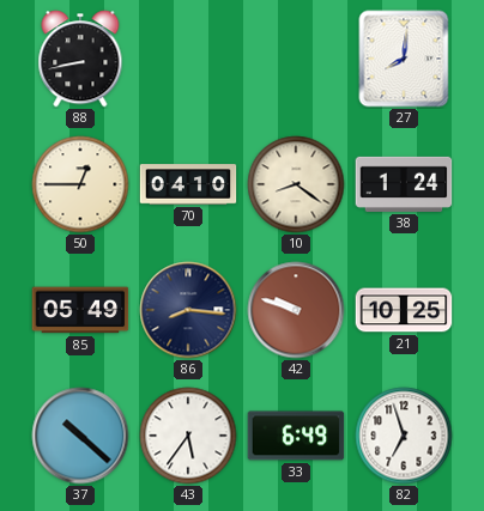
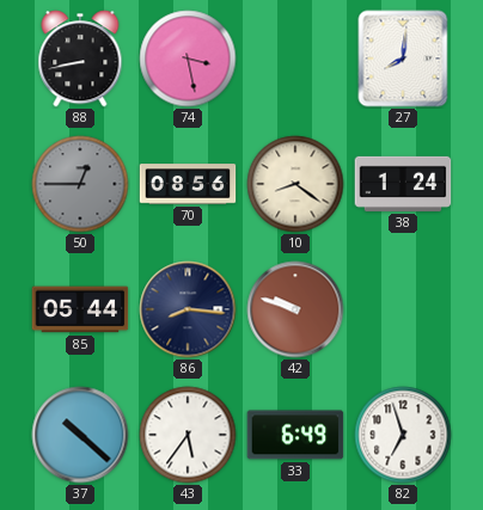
74: none -> 3:28
50 dial: cream -> grey
70: 04:10 -> 08:56
85: 05:49 -> 05:44
21: 10:25 -> none
